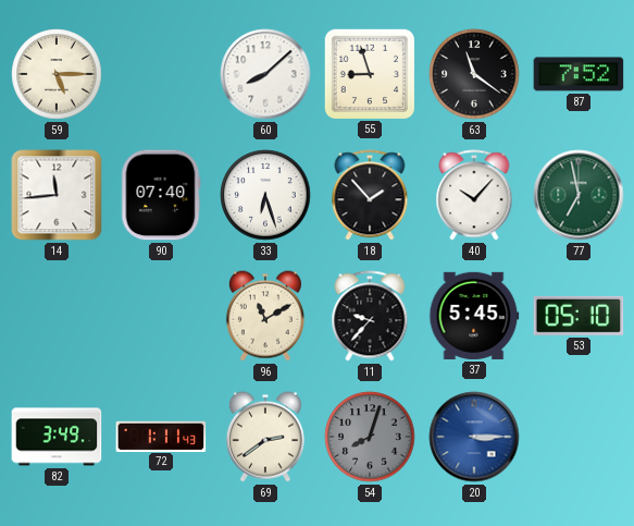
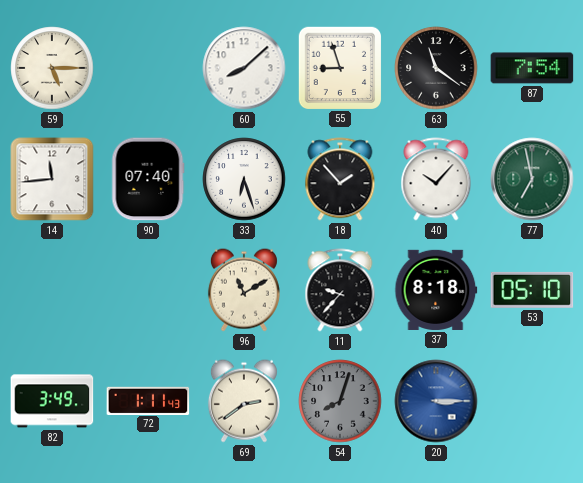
87: 7:52 -> 7:54
37: 5:45 -> 8:18
